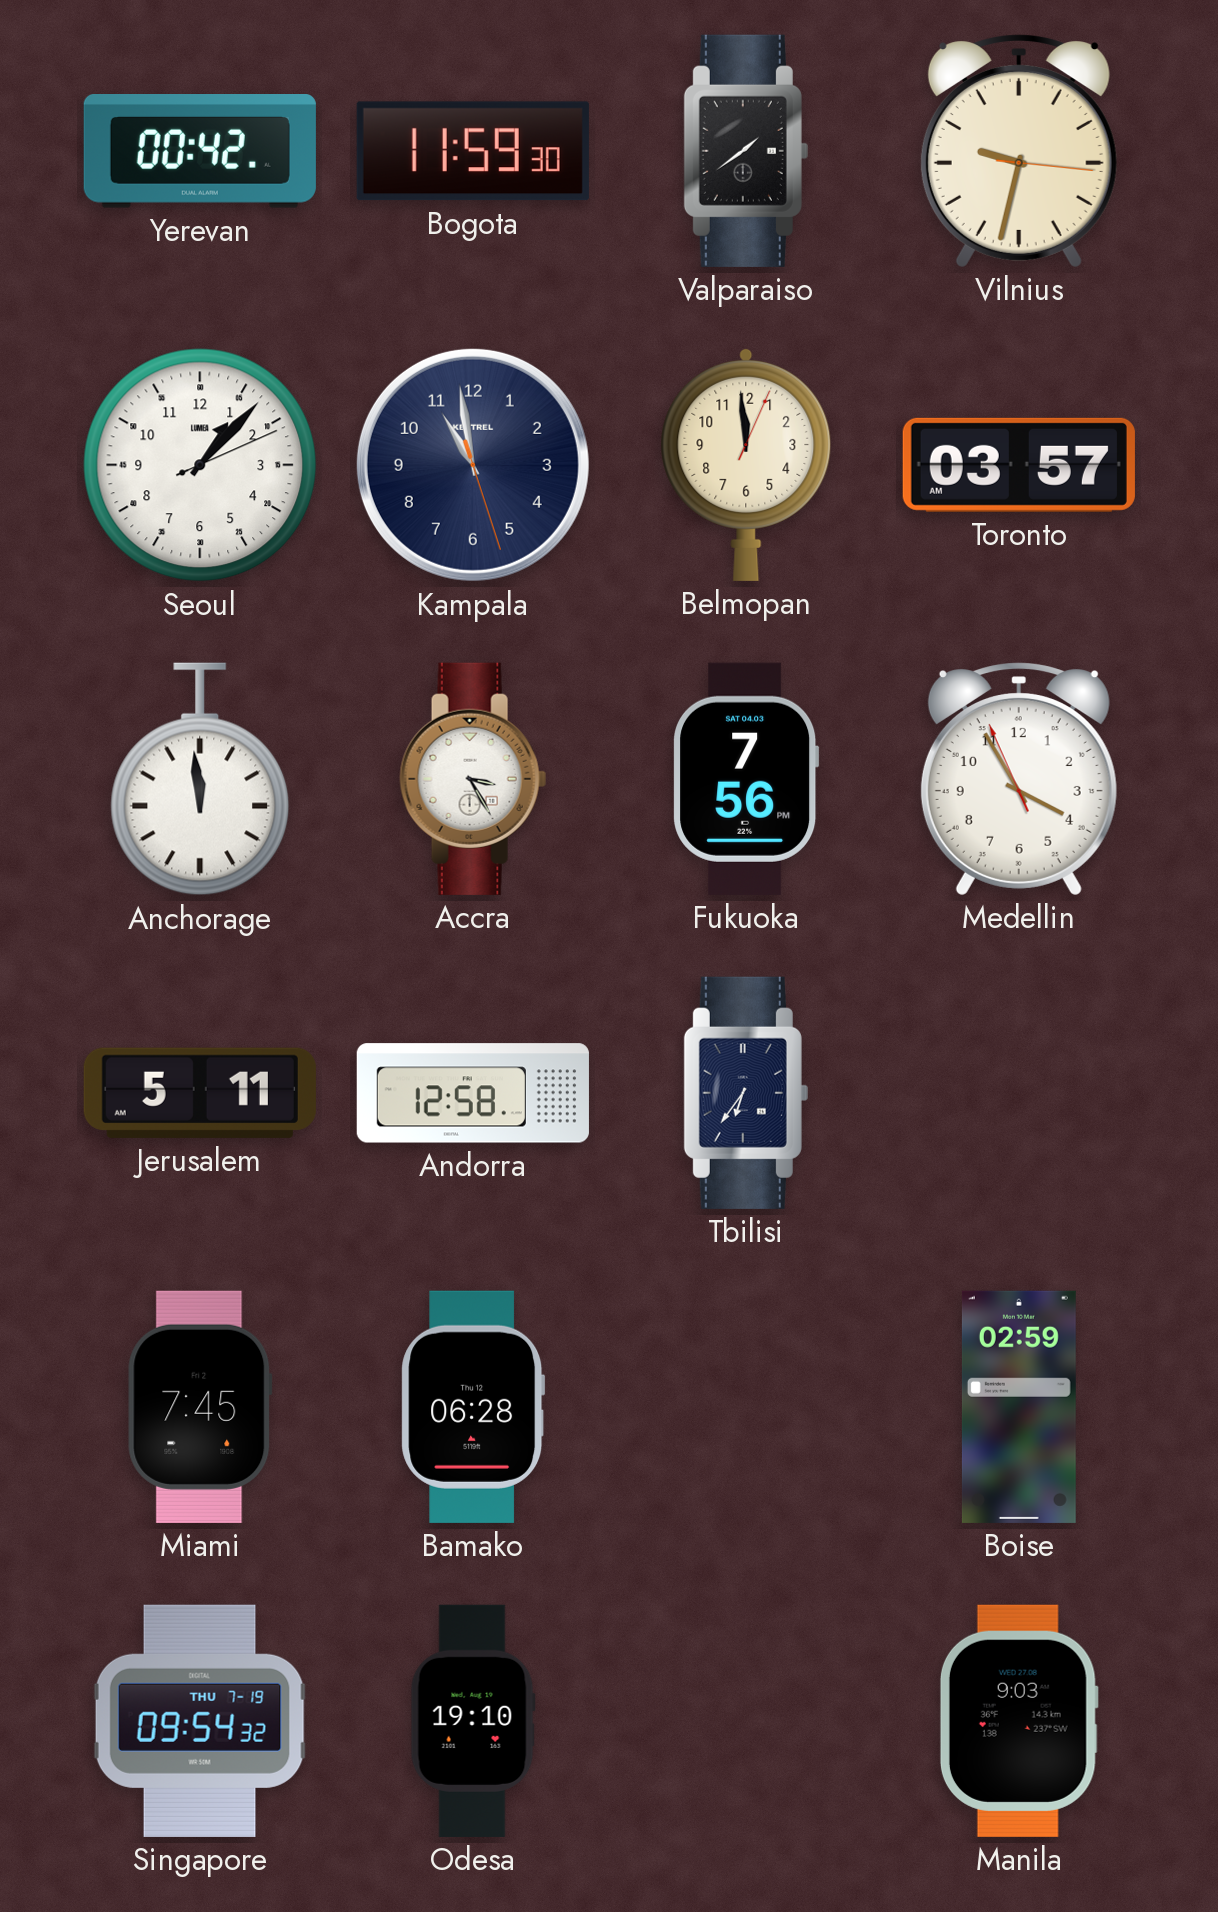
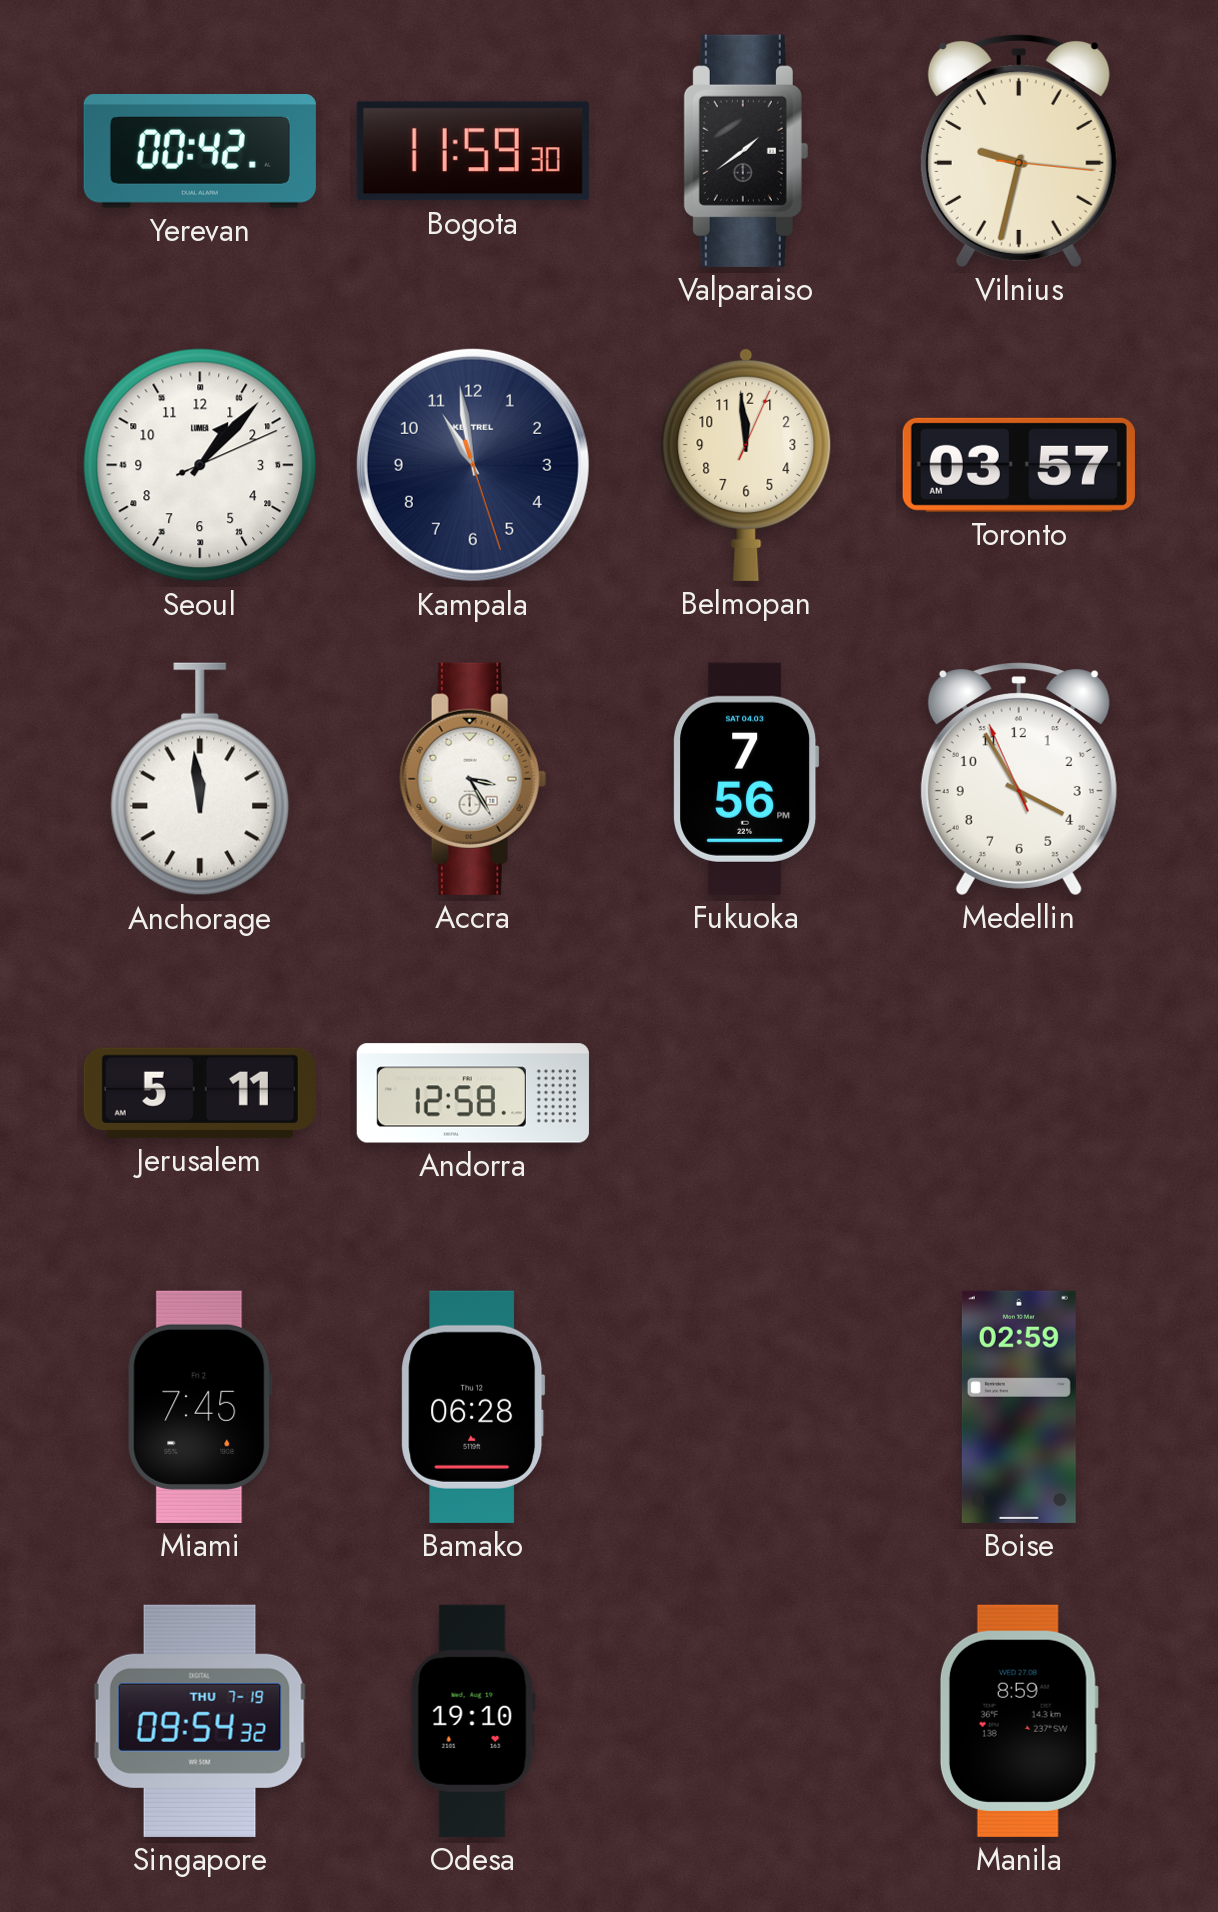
Tbilisi: 6:36 -> none
Manila: 9:03 -> 8:59
